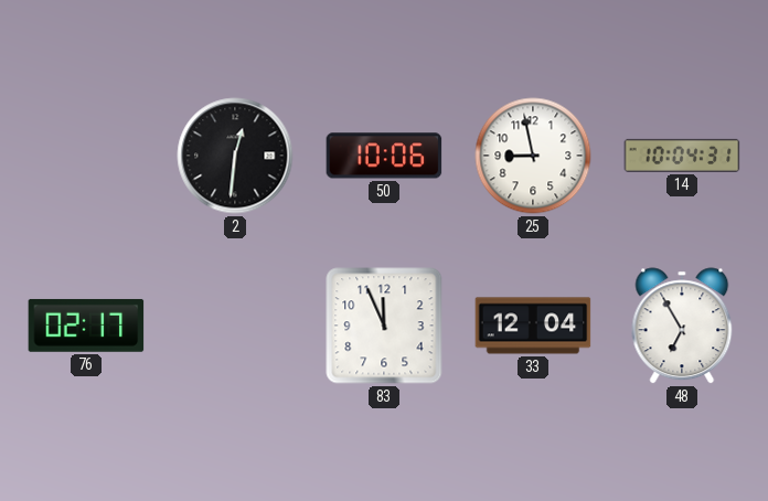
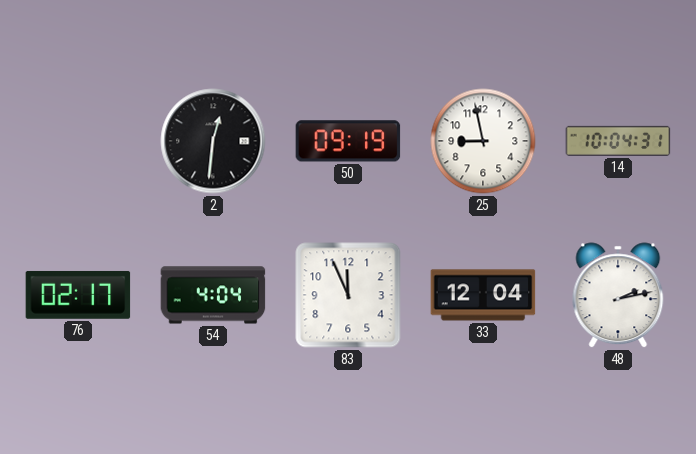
50: 10:06 -> 09:19
54: none -> 4:04
48: 6:55 -> 2:13
